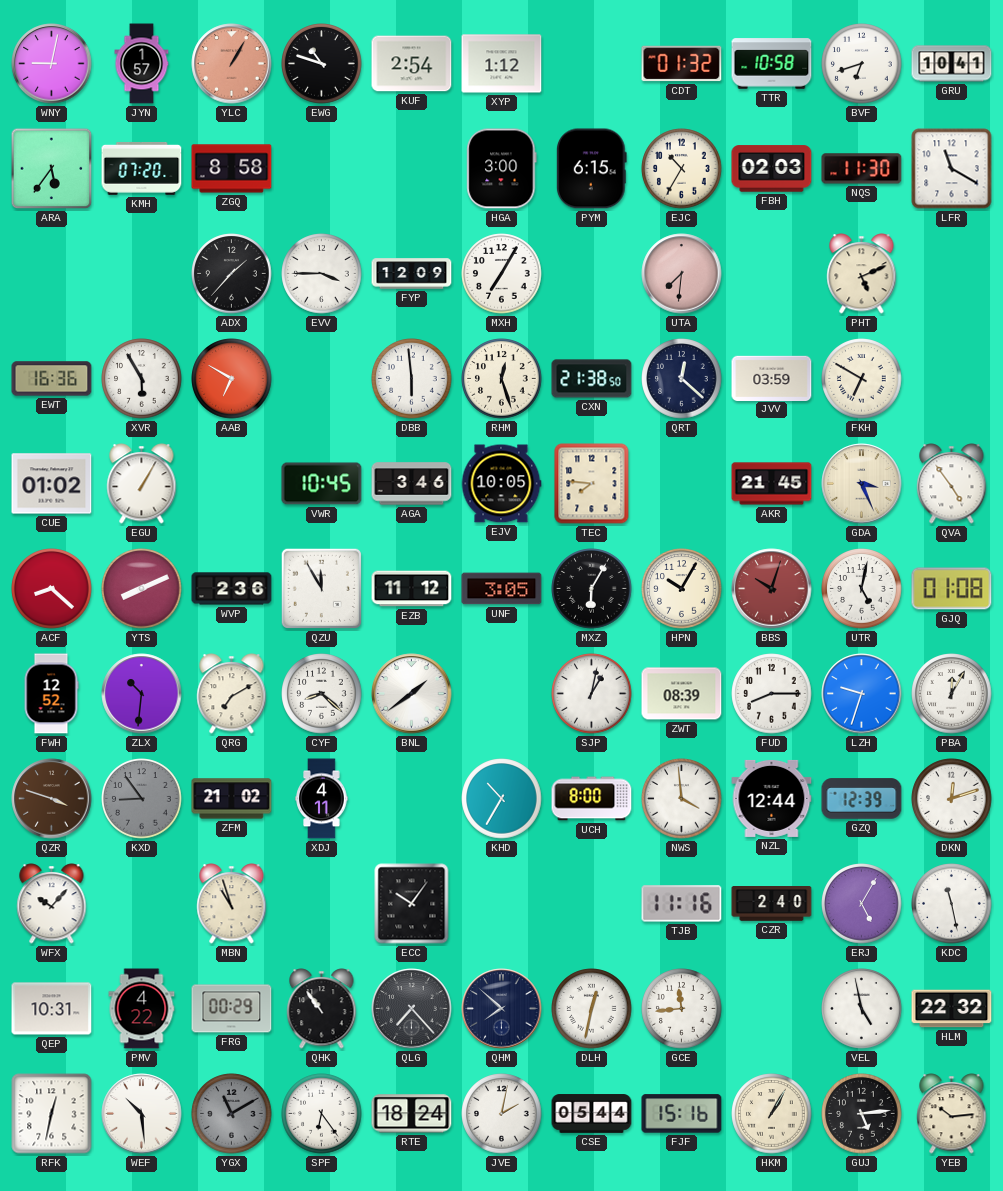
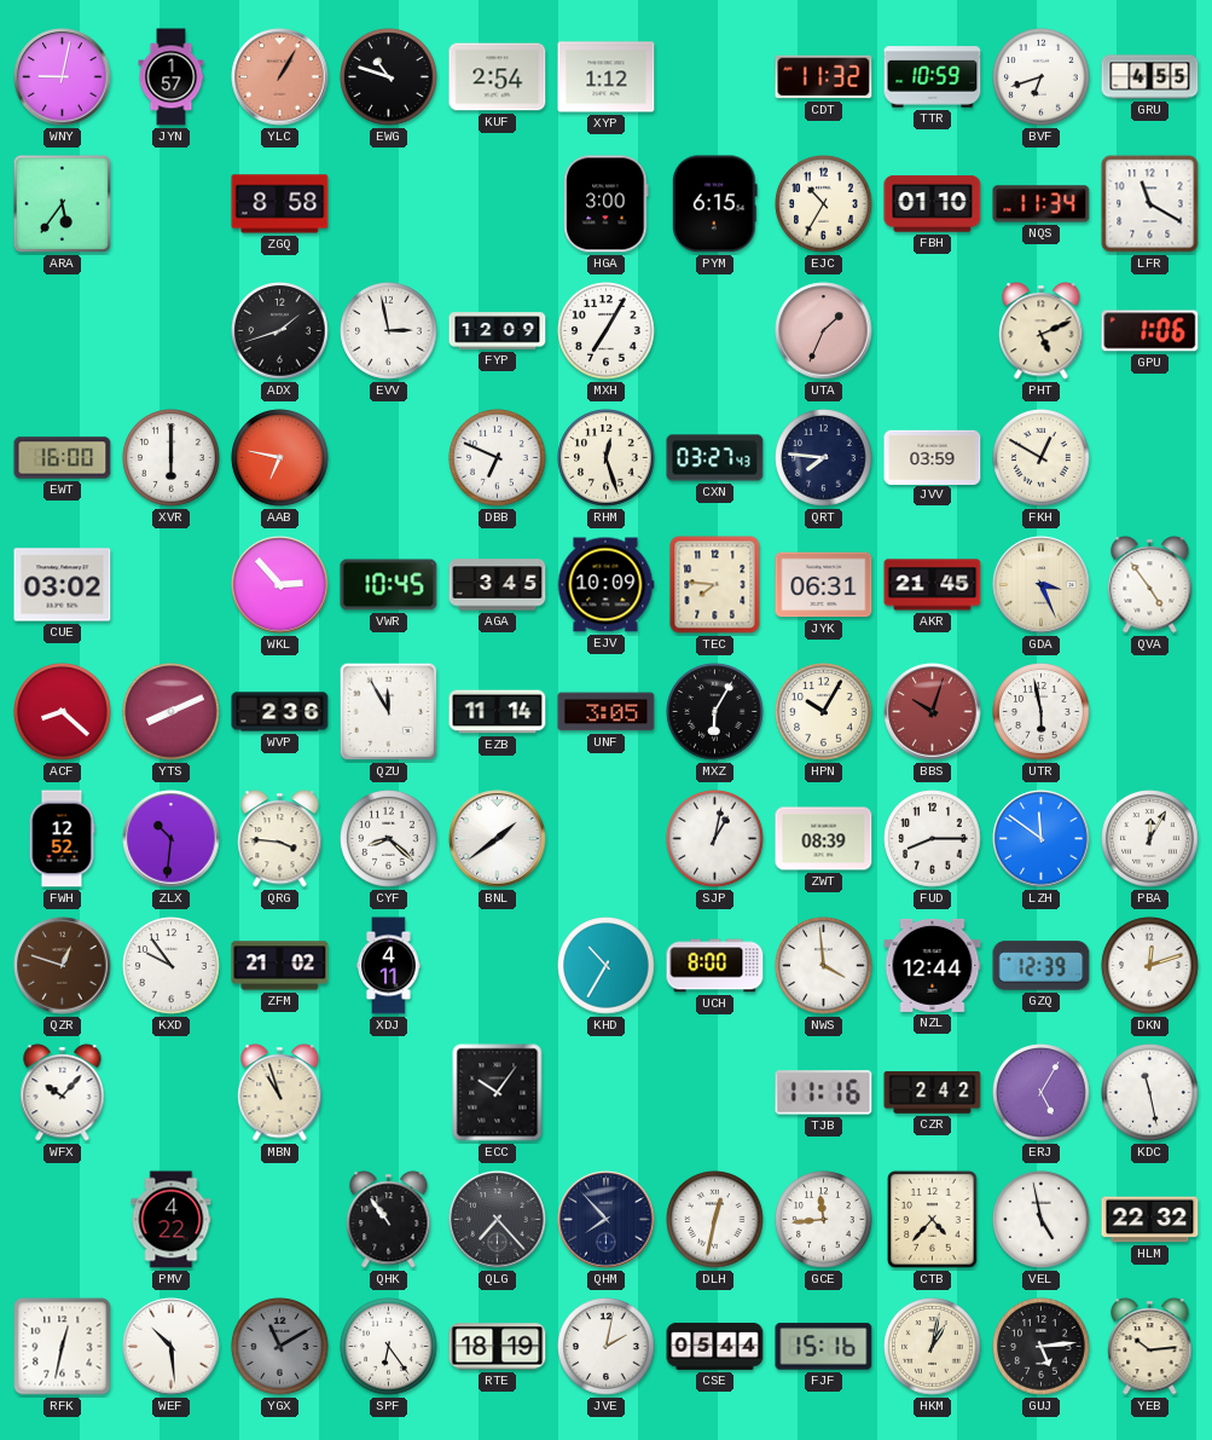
CDT: 01:32 -> 11:32
TTR: 10:58 -> 10:59
GRU: 10:41 -> 4:55
KMH: 07:20 -> none
FBH: 02:03 -> 01:10
NQS: 11:30 -> 11:34
ADX: 1:37 -> 1:42
EVV: 3:45 -> 2:58
UTA: 7:31 -> 1:34
GPU: none -> 1:06
EWT: 16:36 -> 16:00
XVR: 5:55 -> 6:00
AAB: 6:50 -> 6:47
DBB: 5:59 -> 6:49
CXN: 21:38 -> 03:27
QRT: 12:22 -> 7:46
FKH: 6:50 -> 12:50
CUE: 01:02 -> 03:02
EGU: 1:05 -> none
WKL: none -> 2:53
AGA: 3:46 -> 3:45
EJV: 10:05 -> 10:09
JYK: none -> 06:31
EZB: 11:12 -> 11:14
UTR: 5:02 -> 5:58
GJQ: 01:08 -> none
QRG: 7:10 -> 3:46
LZH: 9:33 -> 11:51
QZR: 3:48 -> 12:48
KXD: 8:54 -> 9:54
KXD dial: grey -> white
CZR: 2:40 -> 2:42
QEP: 10:31 -> none
FRG: 00:29 -> none
QHM: 7:52 -> 7:53
CTB: none -> 4:37
RTE: 18:24 -> 18:19
HKM: 1:05 -> 1:02
